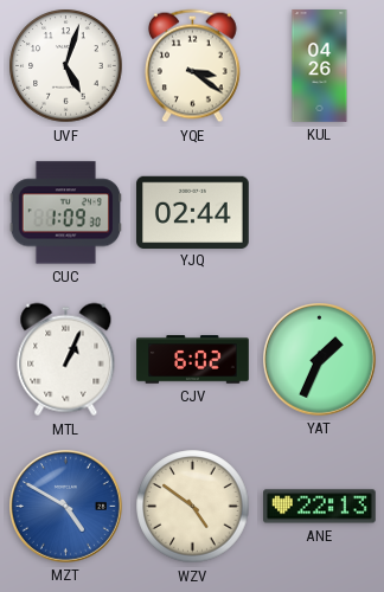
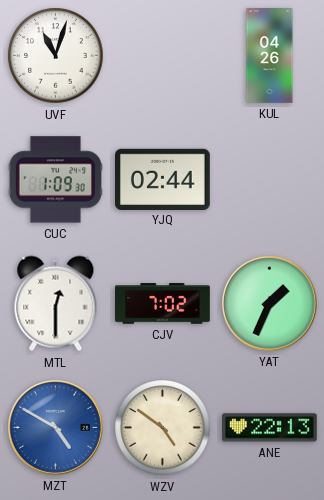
UVF: 5:03 -> 11:03
YQE: 3:21 -> none
MTL: 1:04 -> 12:30
CJV: 6:02 -> 7:02
